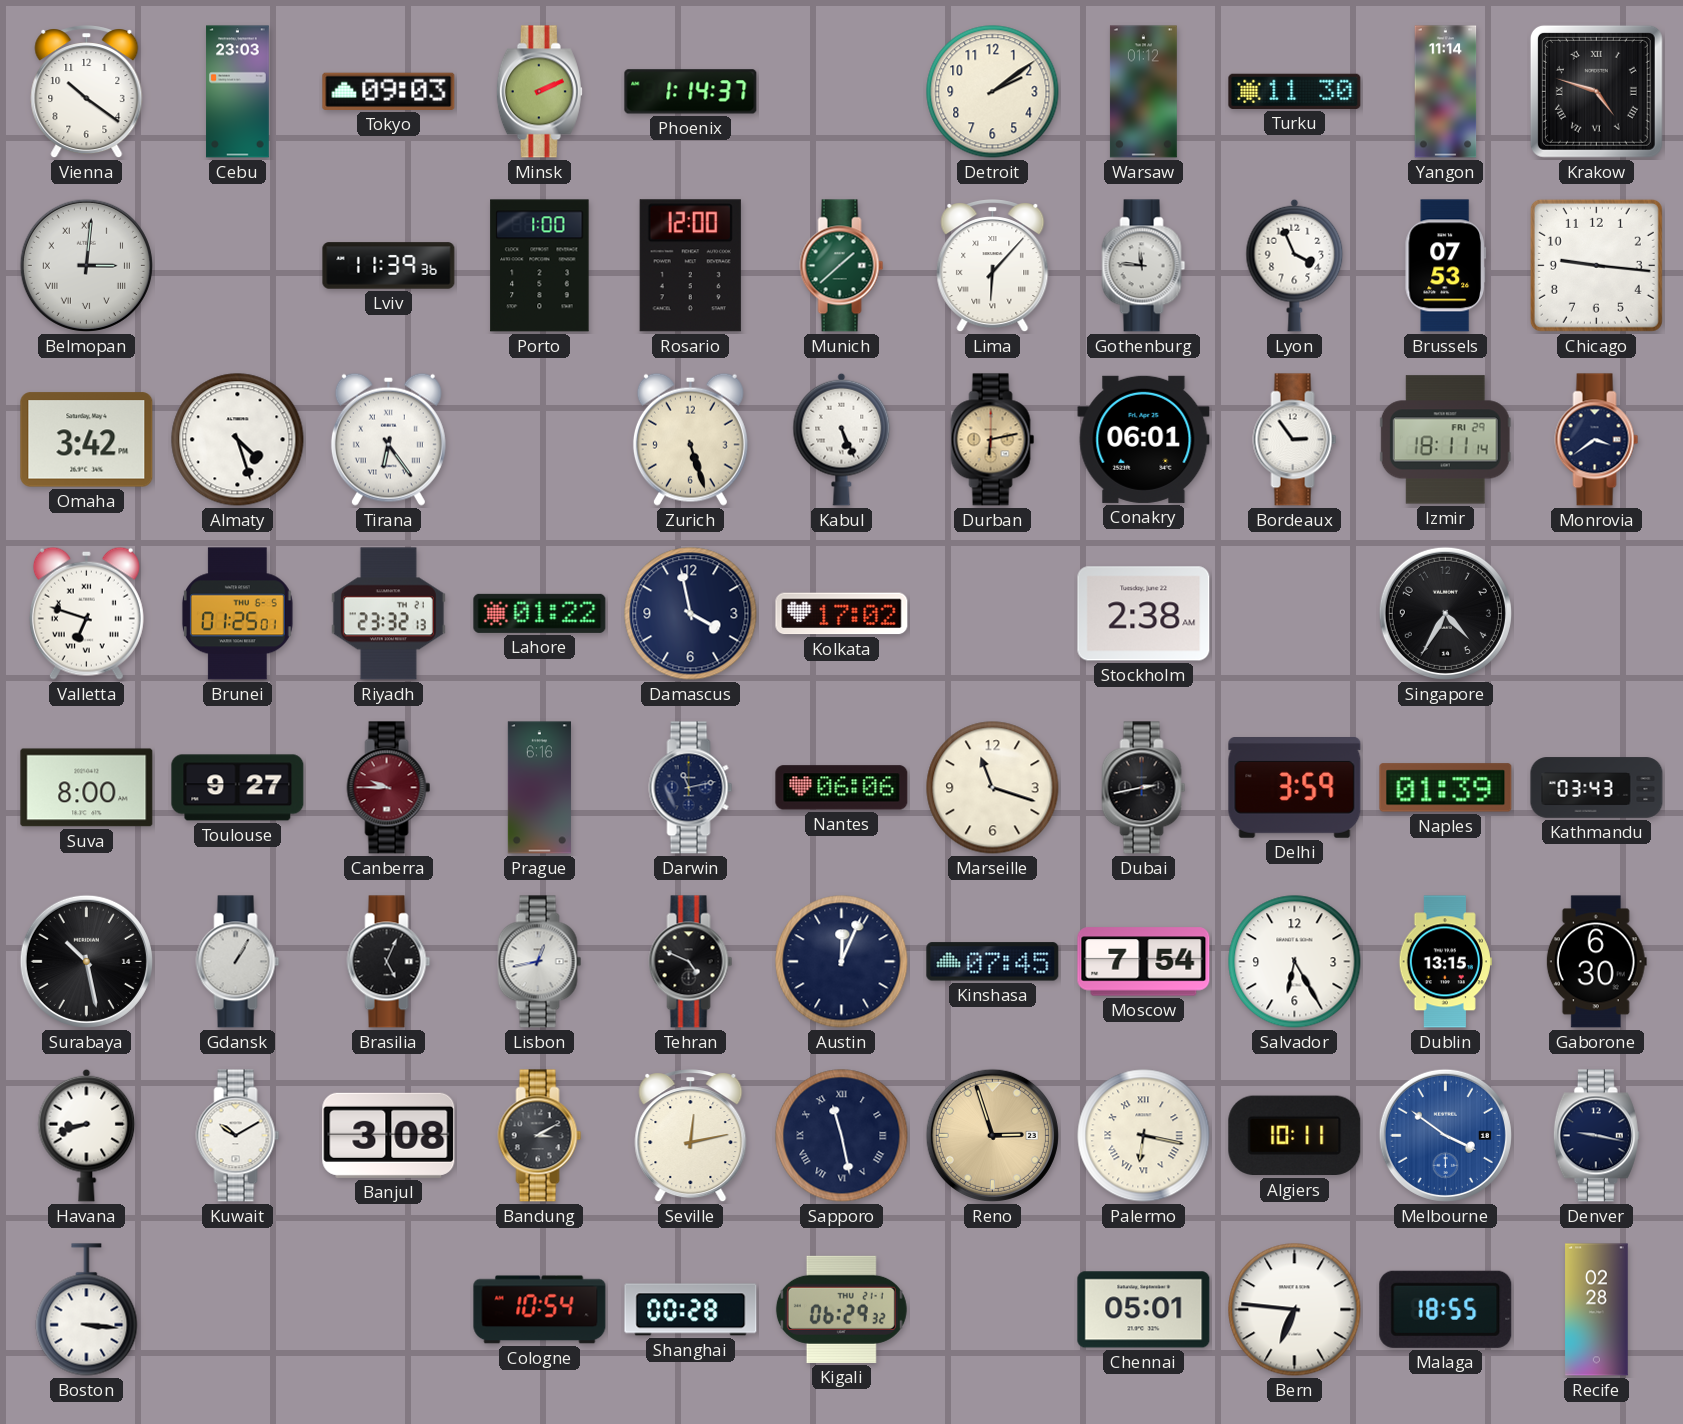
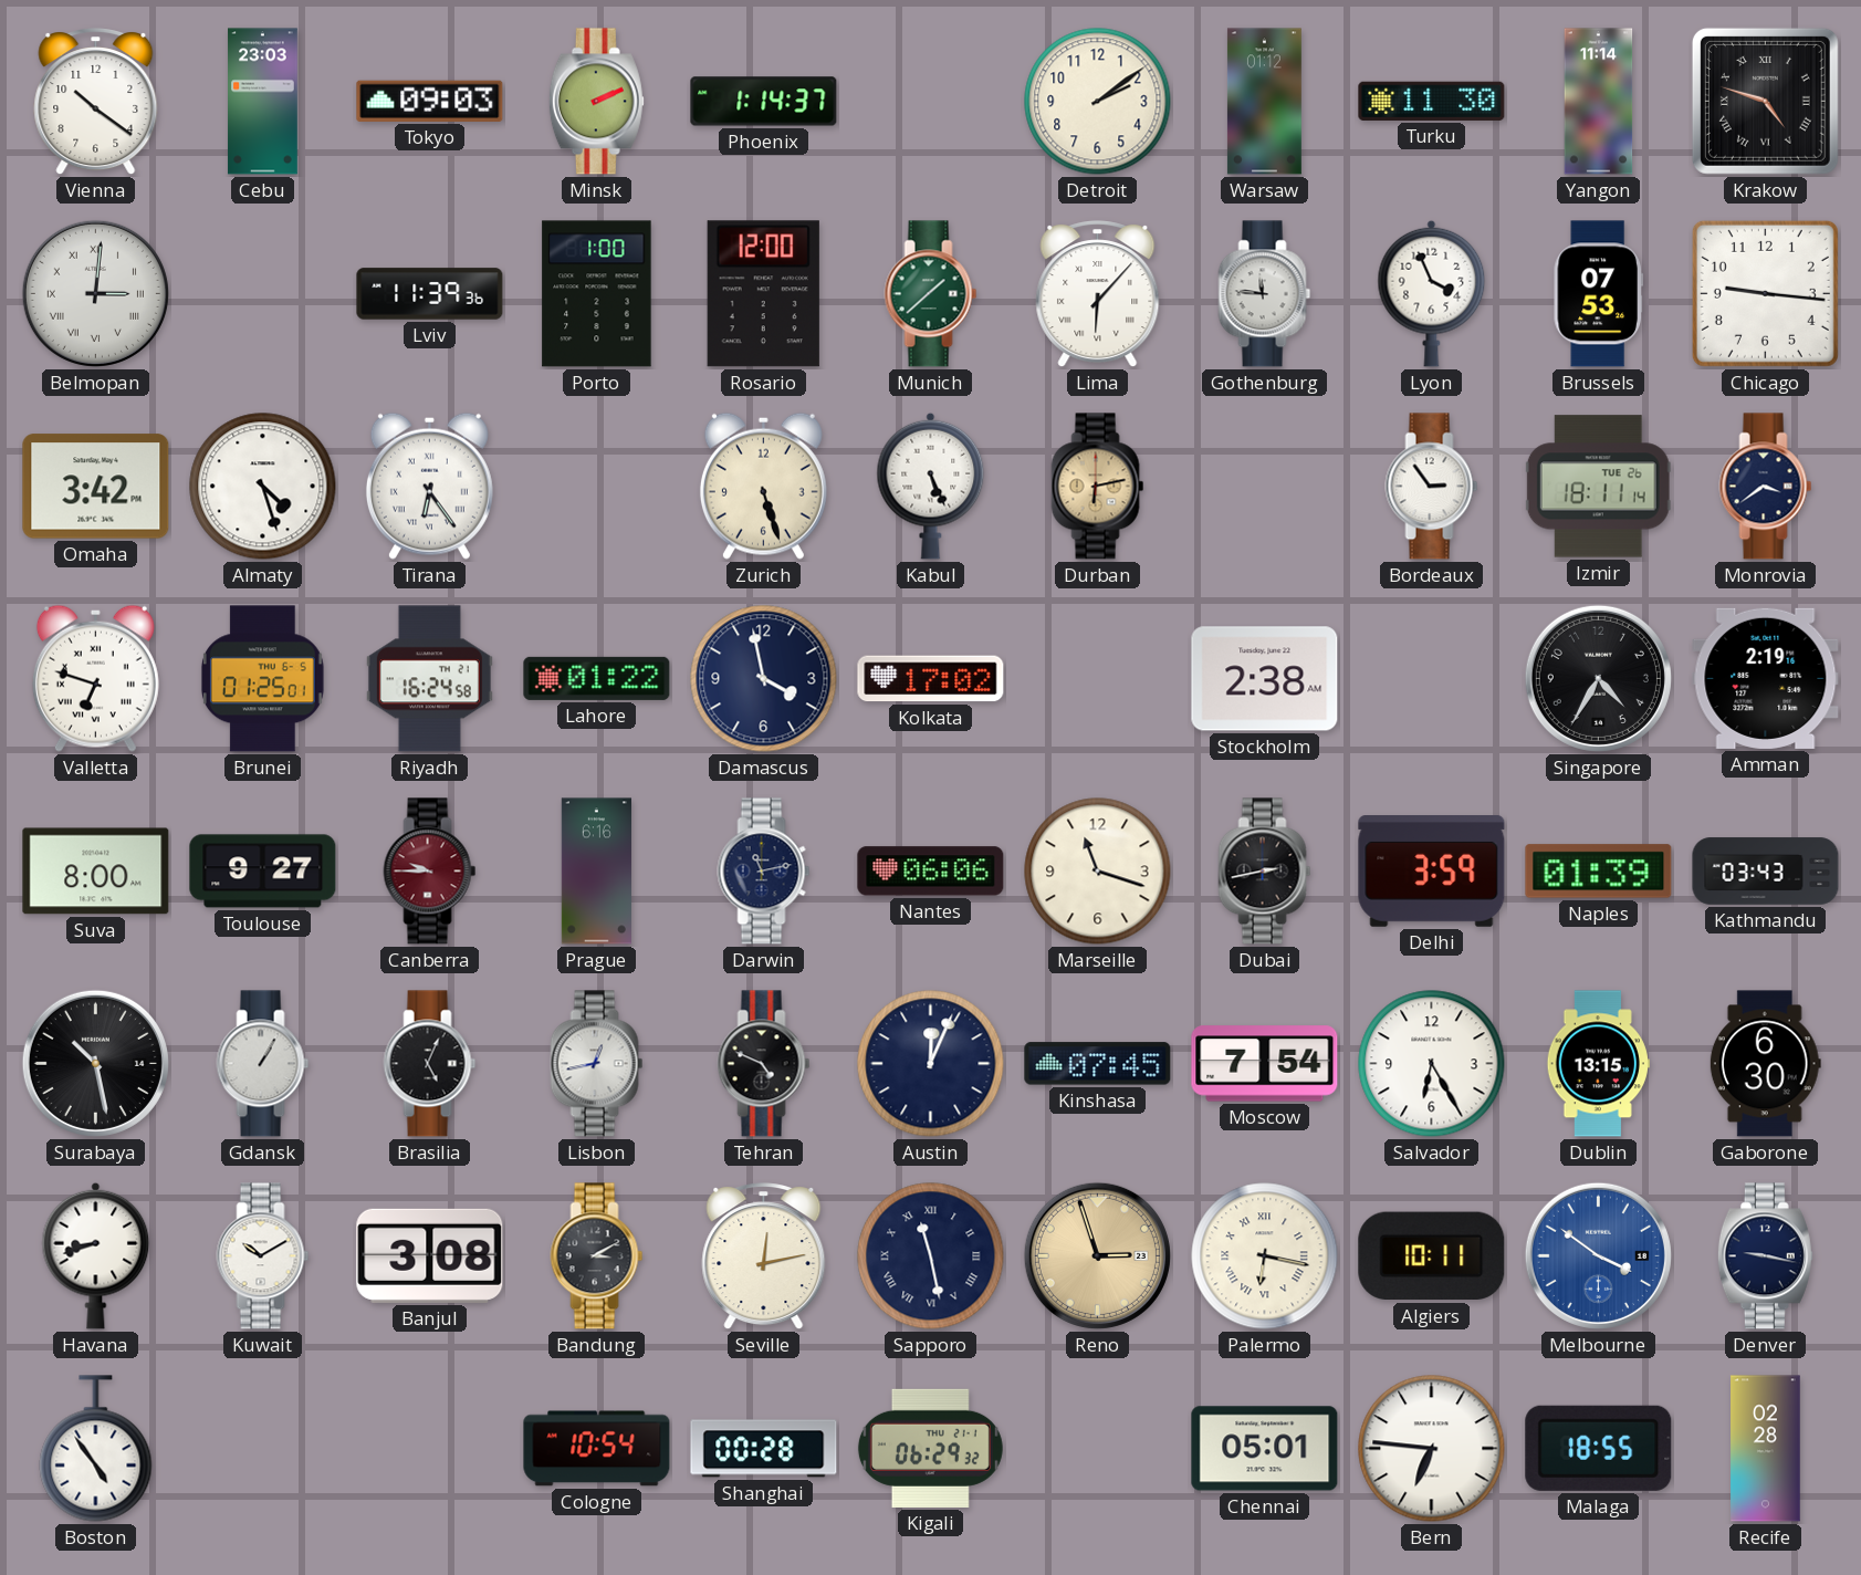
Conakry: 06:01 -> none
Izmir date: FRI 29 -> TUE 26
Riyadh: 23:32 -> 16:24
Amman: none -> 2:19
Boston: 3:16 -> 4:54
